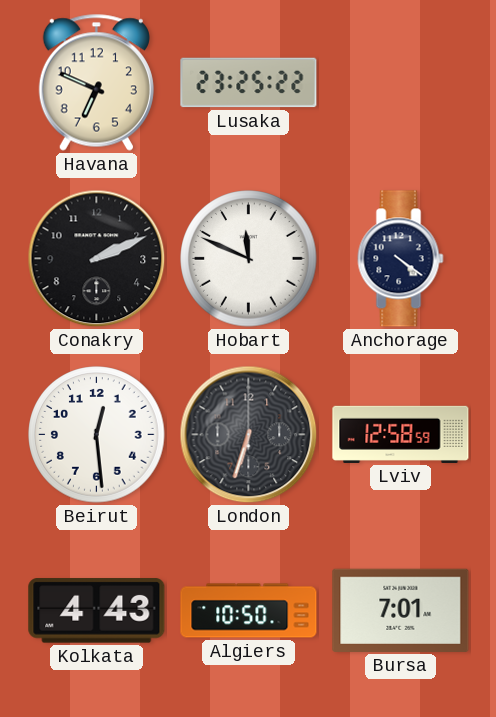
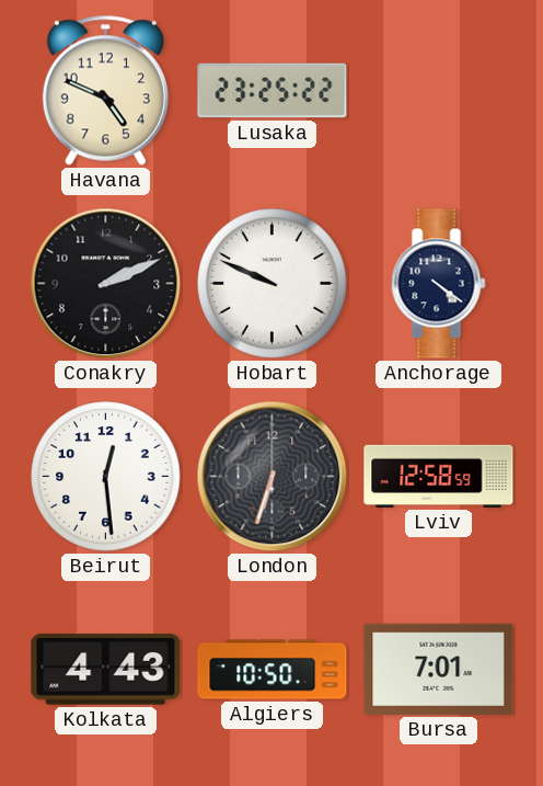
Havana: 6:49 -> 4:49
Hobart: 11:49 -> 9:49
